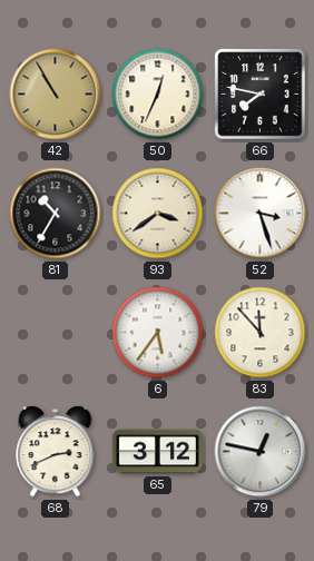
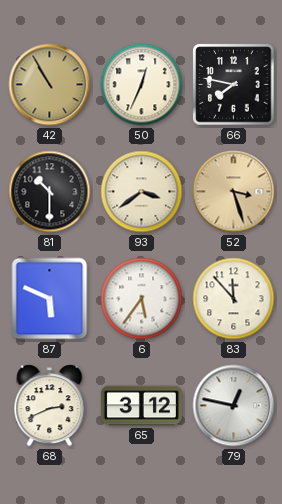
81: 10:35 -> 10:30
52 dial: white -> champagne
87: none -> 5:49
